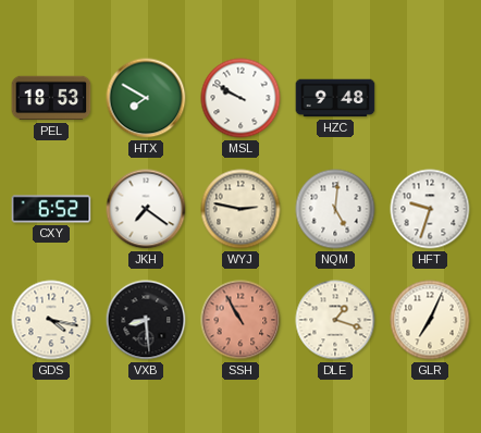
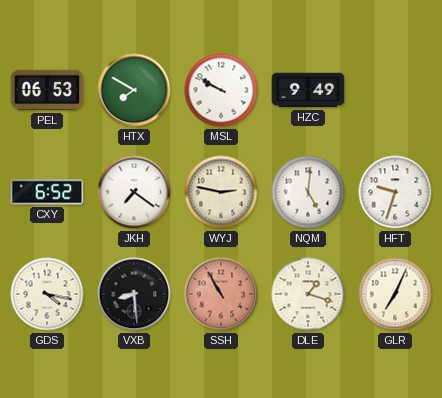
PEL: 18:53 -> 06:53
HZC: 9:48 -> 9:49
